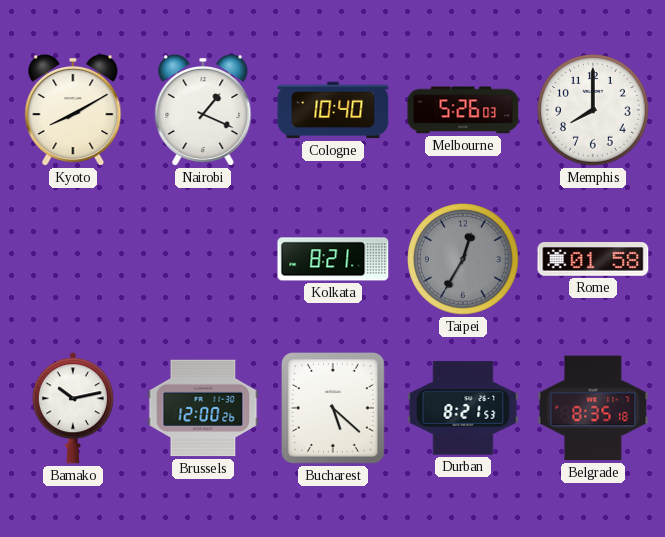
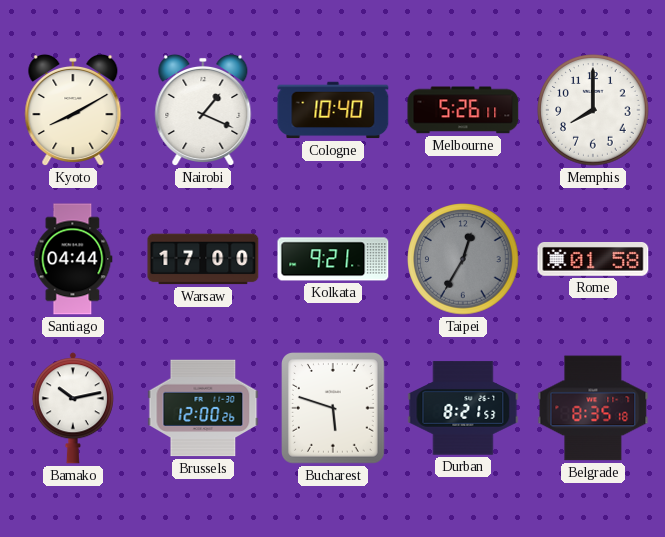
Melbourne: 5:26:03 -> 5:26:11
Santiago: none -> 04:44
Warsaw: none -> 17:00
Kolkata: 8:21 -> 9:21
Bucharest: 5:22 -> 5:48
